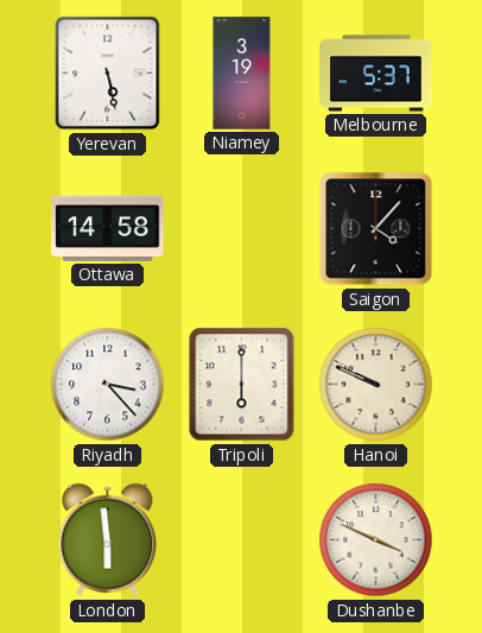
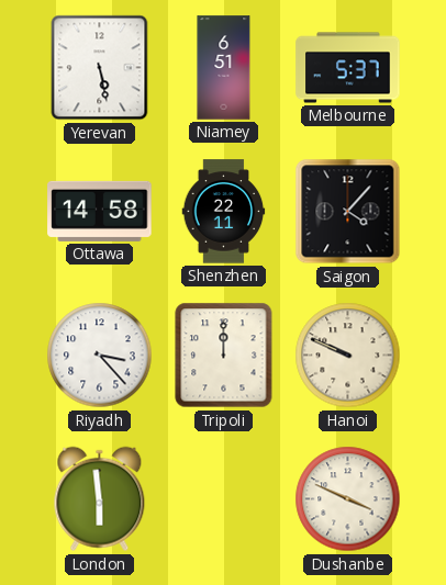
Niamey: 3:19 -> 6:51
Shenzhen: none -> 22:11
Tripoli: 6:00 -> 12:00
